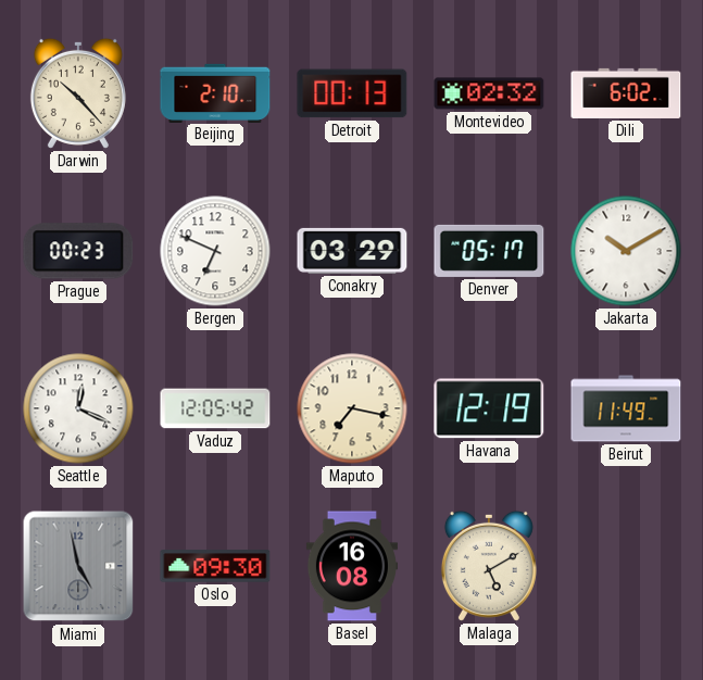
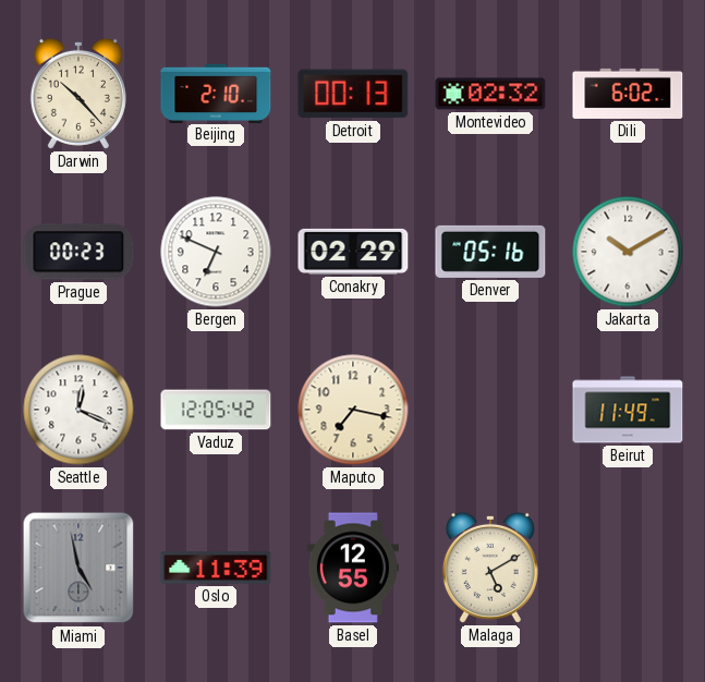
Conakry: 03:29 -> 02:29
Denver: 05:17 -> 05:16
Havana: 12:19 -> none
Oslo: 09:30 -> 11:39
Basel: 16:08 -> 12:55
